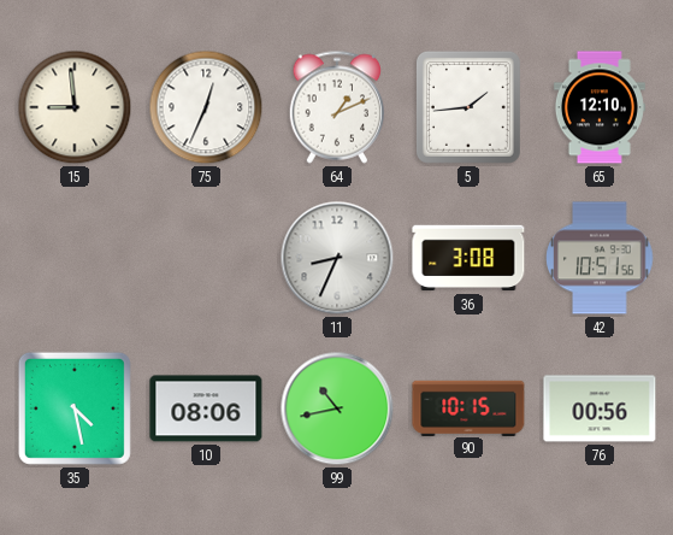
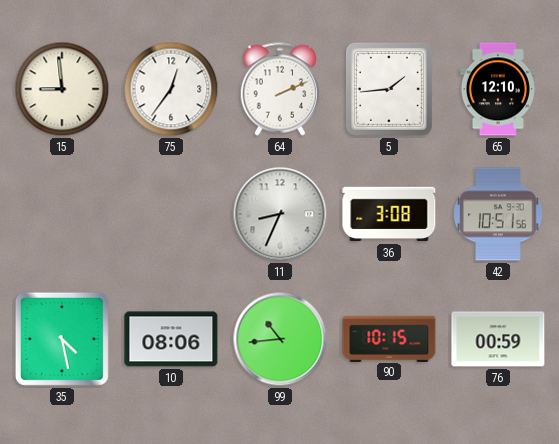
75: 12:34 -> 12:36
64: 1:11 -> 2:11
99: 10:43 -> 10:44
76: 00:56 -> 00:59
